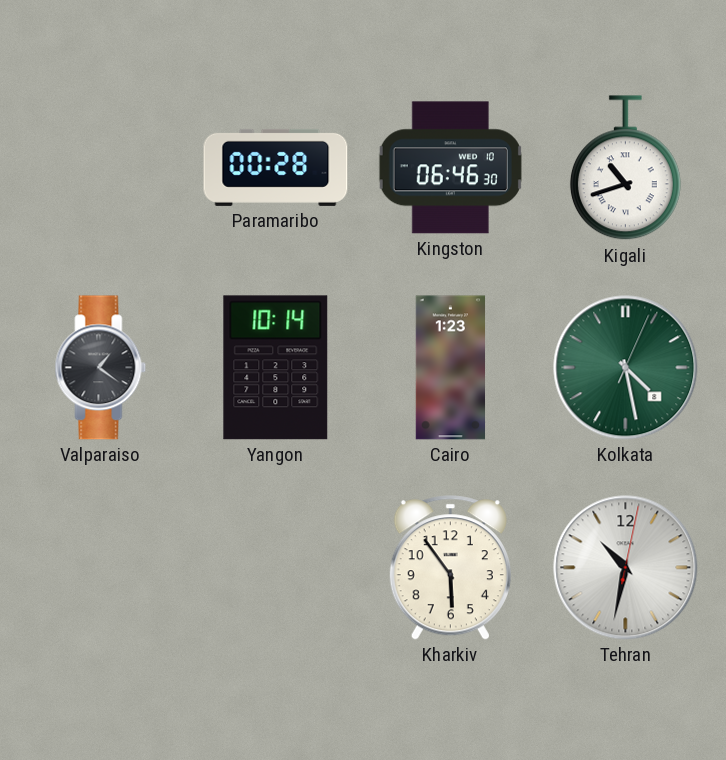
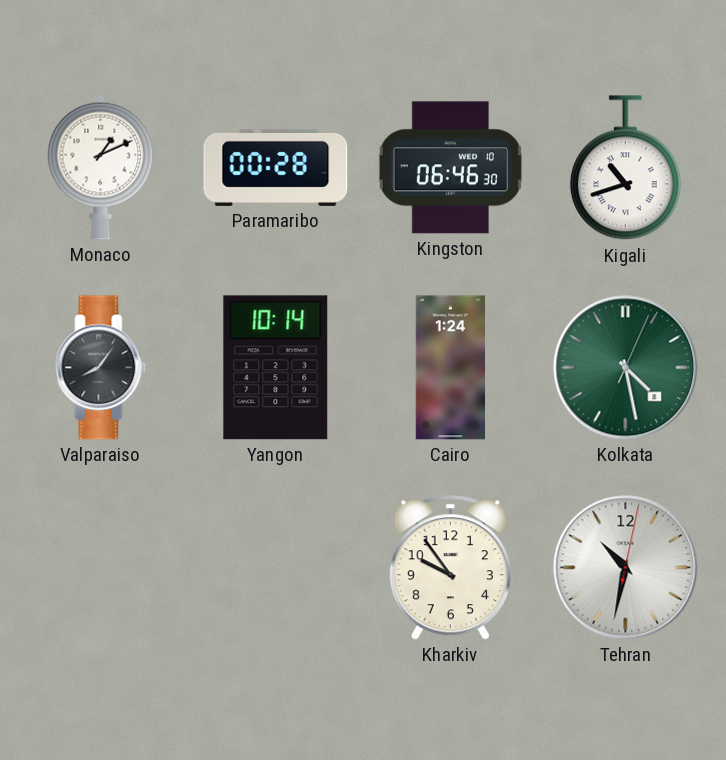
Monaco: none -> 1:11
Valparaiso: 1:21 -> 8:06
Cairo: 1:23 -> 1:24
Kharkiv: 5:54 -> 9:54
